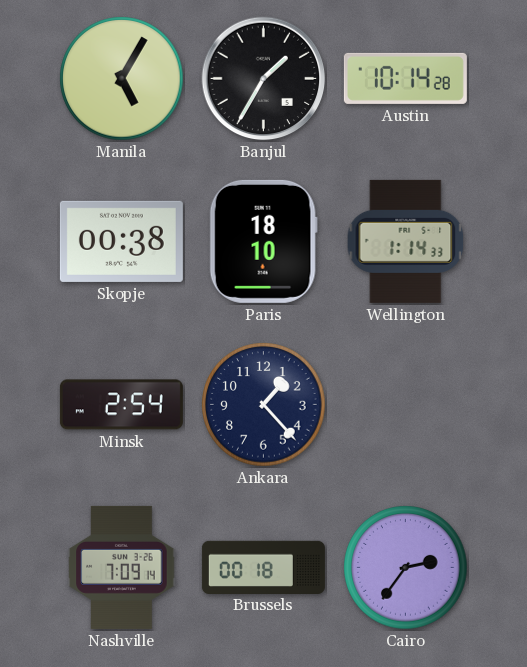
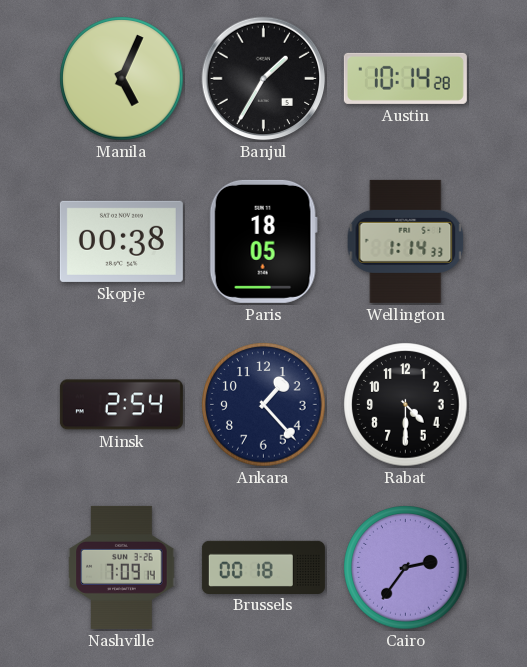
Manila: 5:05 -> 5:04
Paris: 18:10 -> 18:05
Rabat: none -> 4:30
